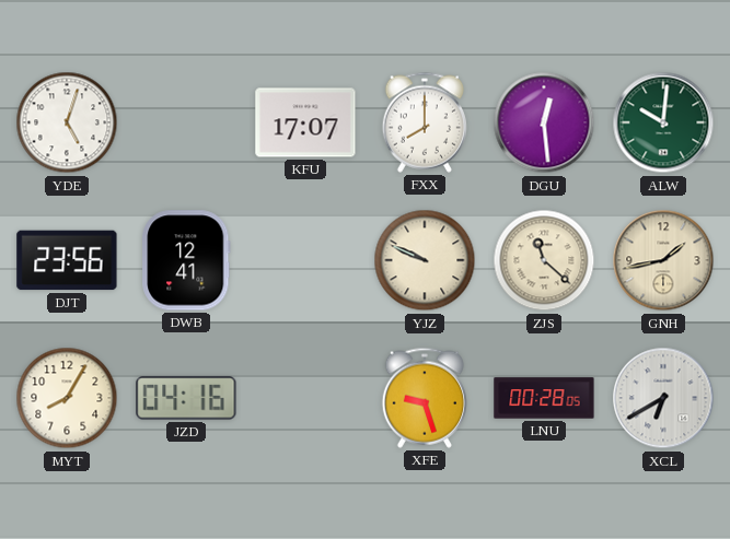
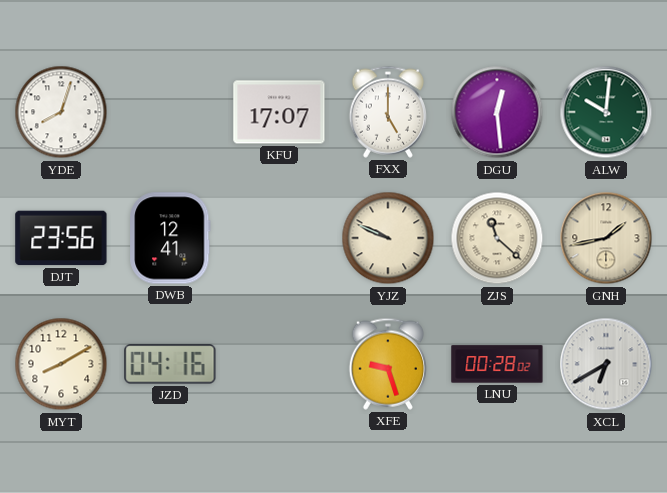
YDE: 5:03 -> 8:03
FXX: 8:00 -> 5:00
MYT: 8:05 -> 8:10
LNU: 00:28:05 -> 00:28:02
